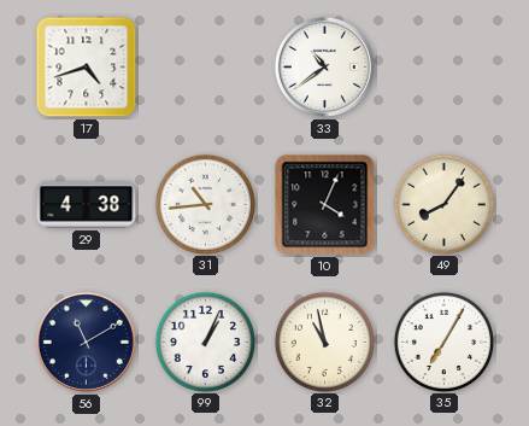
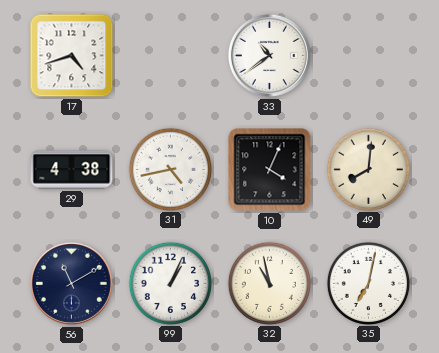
31: 10:44 -> 4:43
49: 8:06 -> 8:01
35: 7:05 -> 7:02
